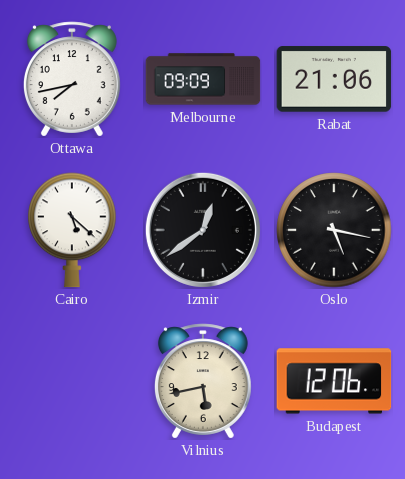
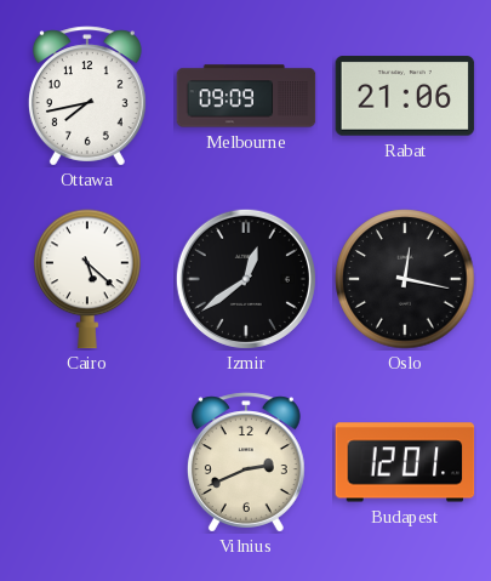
Oslo: 5:17 -> 12:17
Vilnius: 5:43 -> 2:41
Budapest: 12:06 -> 12:01
